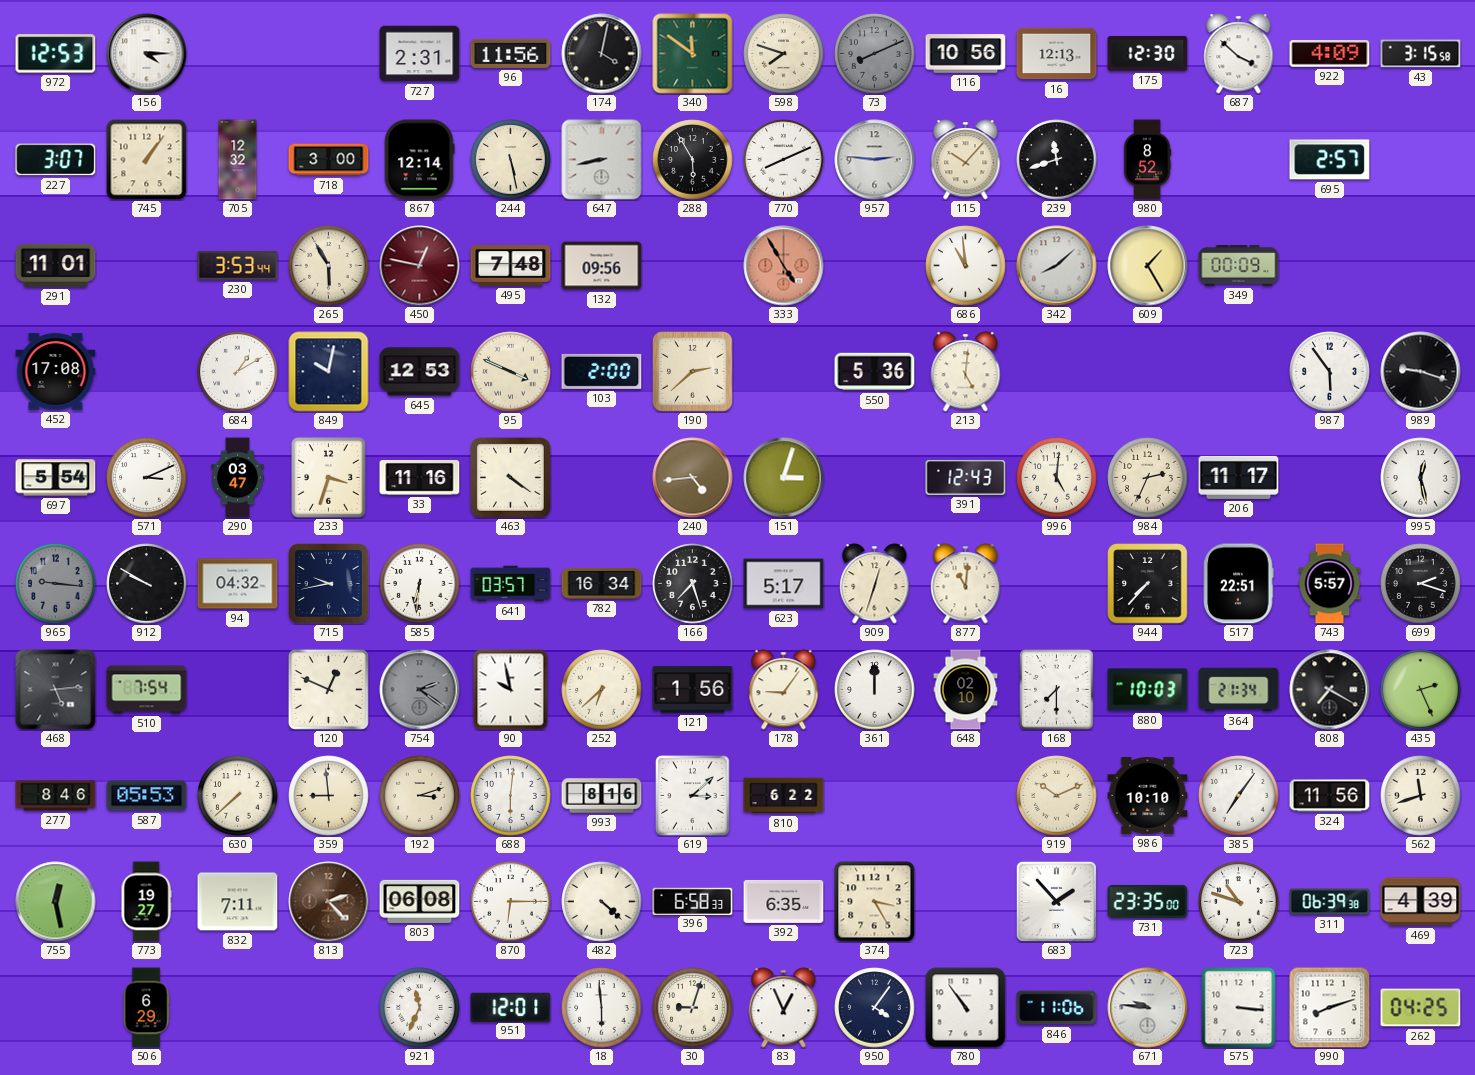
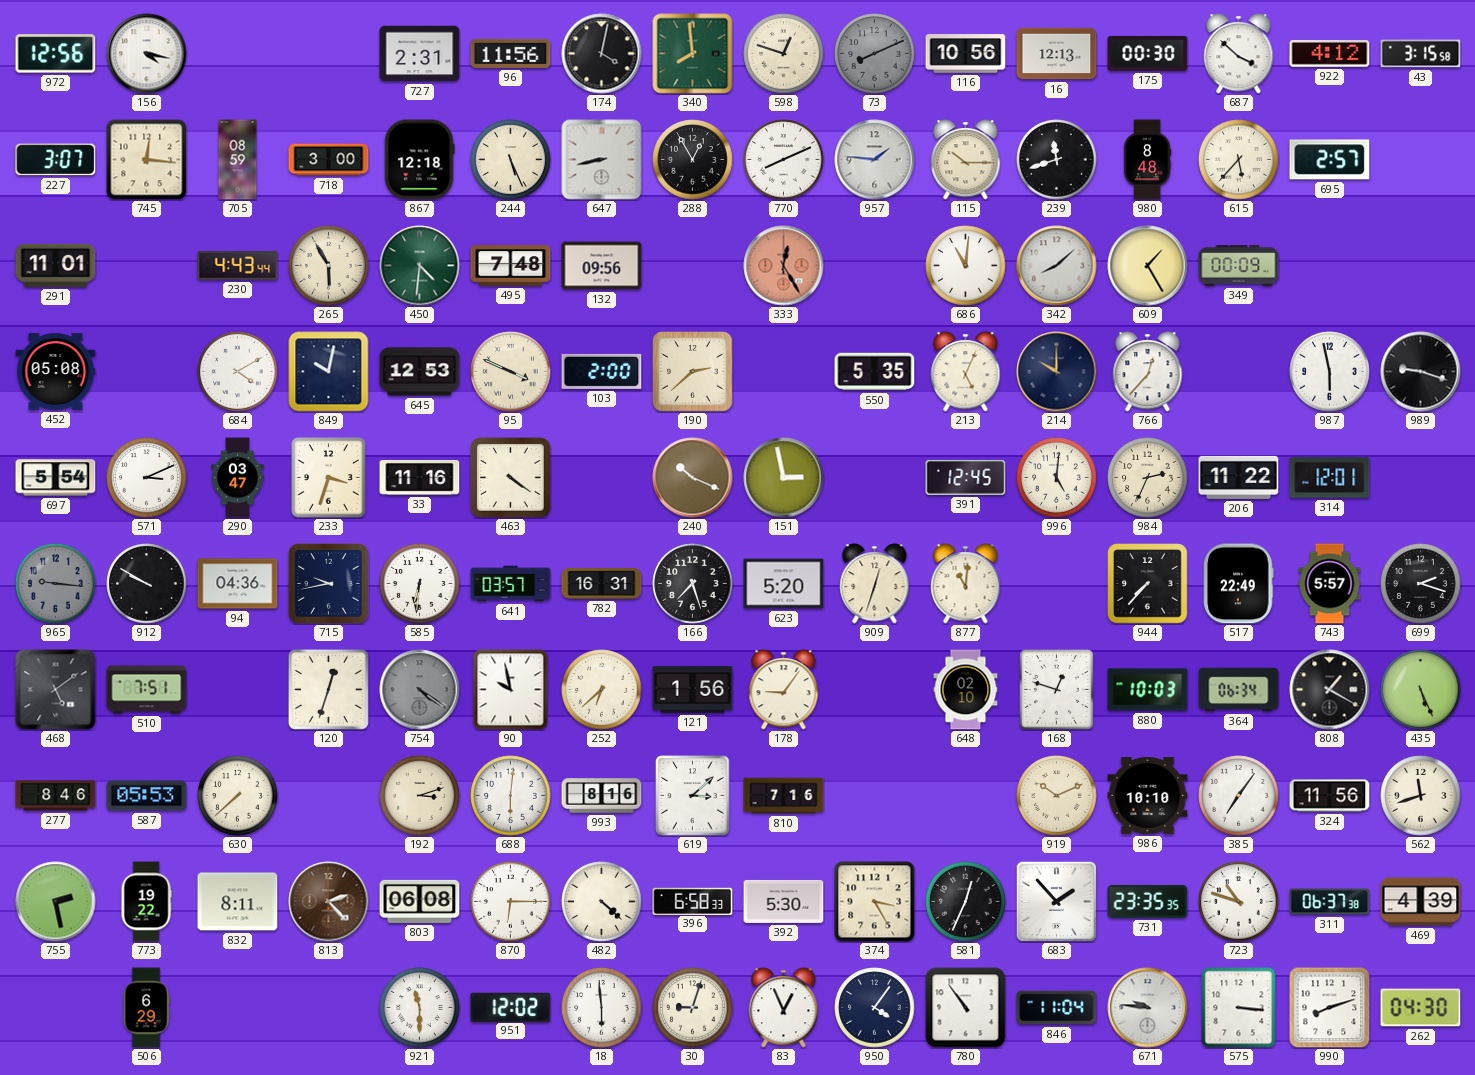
972: 12:53 -> 12:56
156: 4:15 -> 4:17
340: 11:51 -> 7:59
598: 7:48 -> 12:48
175: 12:30 -> 00:30
922: 4:09 -> 4:12
745: 1:06 -> 12:16
705: 12:32 -> 08:59
867: 12:14 -> 12:18
244: 5:28 -> 5:26
288: 5:55 -> 12:55
957: 2:46 -> 1:46
115: 10:07 -> 10:15
980: 8:52 -> 8:48
615: none -> 5:37
230: 3:53 -> 4:43
450: 12:47 -> 4:31
450 dial: burgundy -> green
333: 4:55 -> 12:25
686: 10:59 -> 11:01
452: 17:08 -> 05:08
684: 1:10 -> 4:10
550: 5:36 -> 5:35
213: 5:01 -> 5:04
214: none -> 10:00
766: none -> 12:37
987: 5:54 -> 5:58
240: 4:44 -> 10:19
151: 3:03 -> 2:58
391: 12:43 -> 12:45
206: 11:17 -> 11:22
314: none -> 12:01
995: 12:28 -> none
94: 04:32 -> 04:36
782: 16:34 -> 16:31
623: 5:17 -> 5:20
517: 22:51 -> 22:49
468: 5:14 -> 5:09
510: 7:54 -> 7:51
120: 12:49 -> 12:33
754: 2:21 -> 4:21
361: 12:00 -> none
168: 7:30 -> 12:48
364: 21:34 -> 06:34
808: 7:20 -> 1:20
435: 2:26 -> 5:26
359: 8:59 -> none
810: 6:22 -> 7:16
755: 12:28 -> 2:28
773: 19:27 -> 19:22
832: 7:11 -> 8:11
392: 6:35 -> 5:30
581: none -> 12:34
731: 23:35:00 -> 23:35:35
311: 06:39 -> 06:37
921: 11:34 -> 11:30
951: 12:01 -> 12:02
846: 11:06 -> 11:04
262: 04:25 -> 04:30
